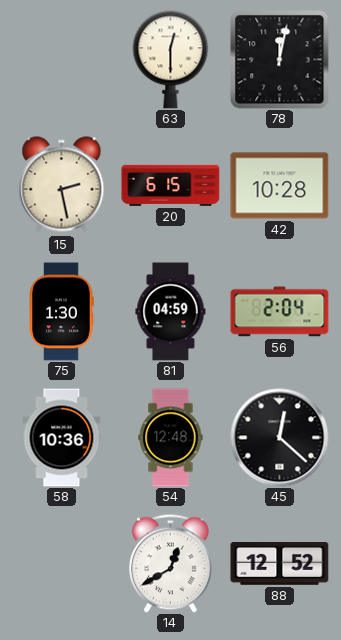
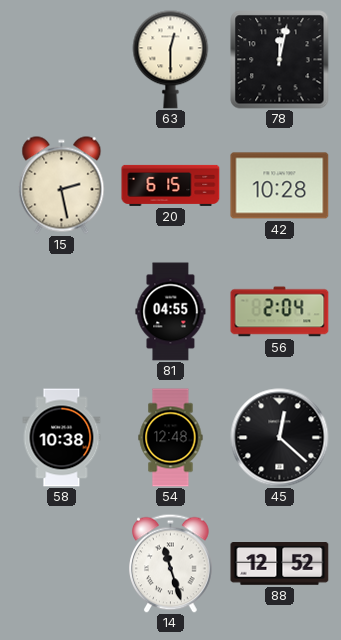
75: 1:30 -> none
81: 04:59 -> 04:55
58: 10:36 -> 10:38
14: 12:40 -> 11:27
